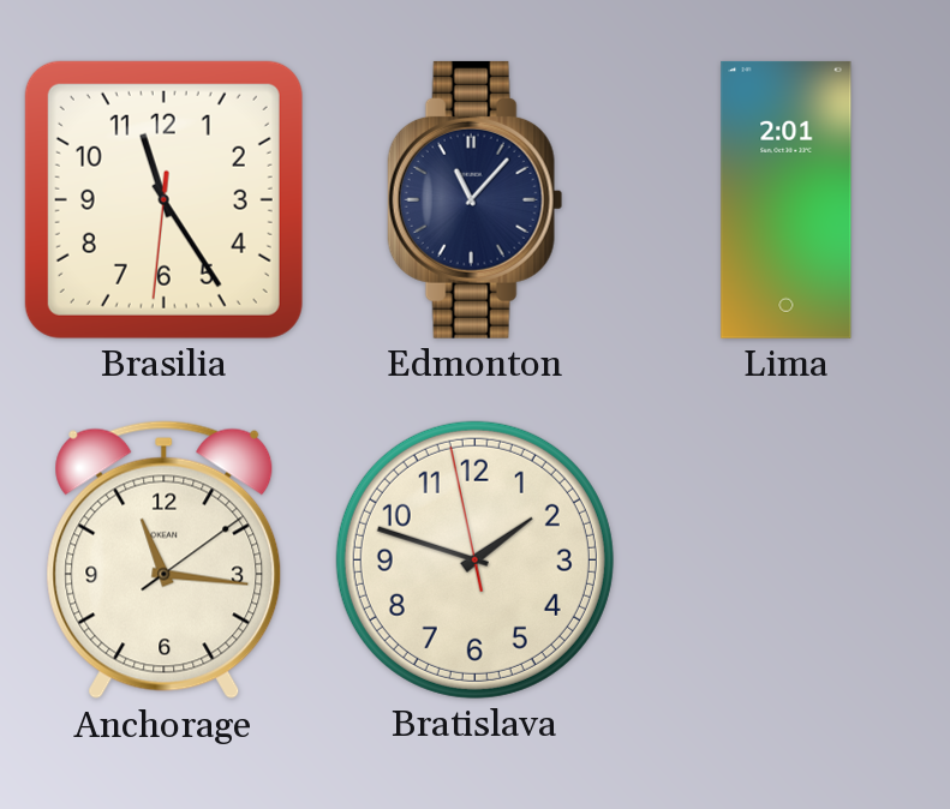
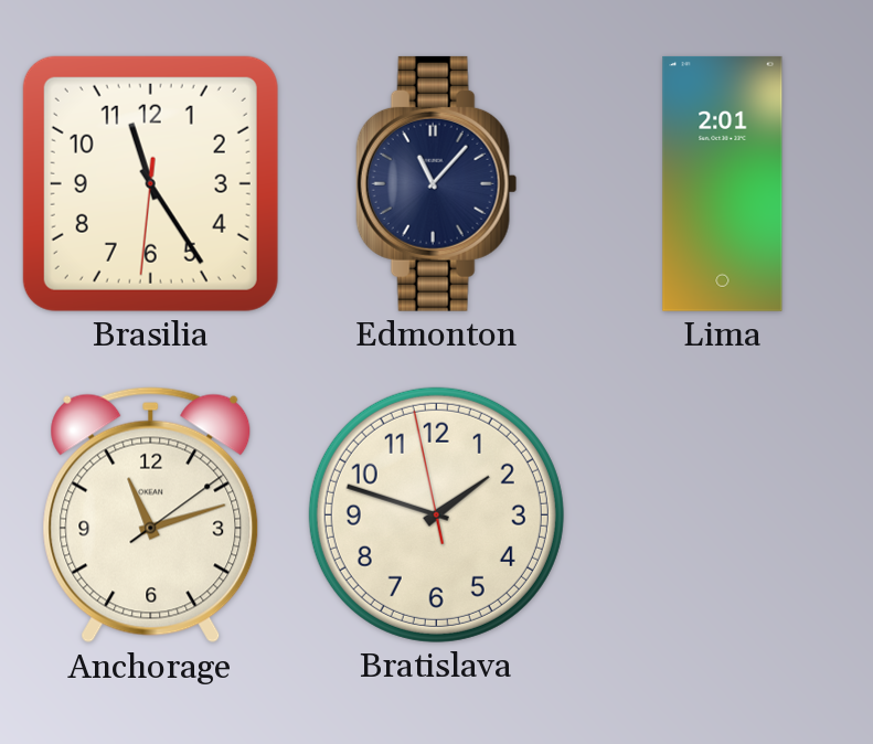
Anchorage: 11:16 -> 11:12
